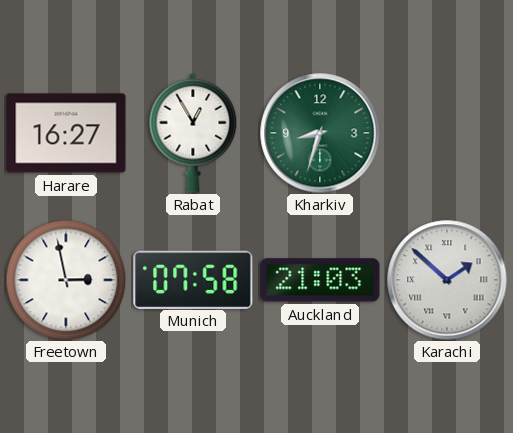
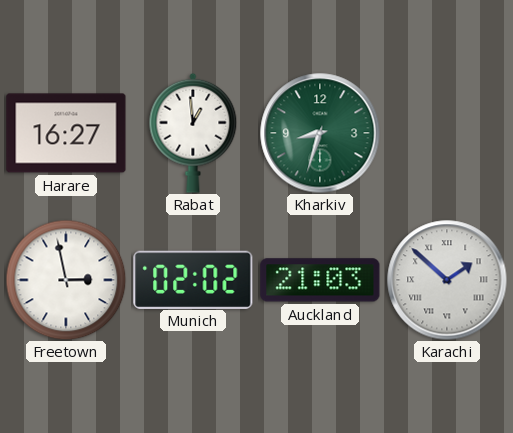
Rabat: 12:55 -> 12:59
Munich: 07:58 -> 02:02
